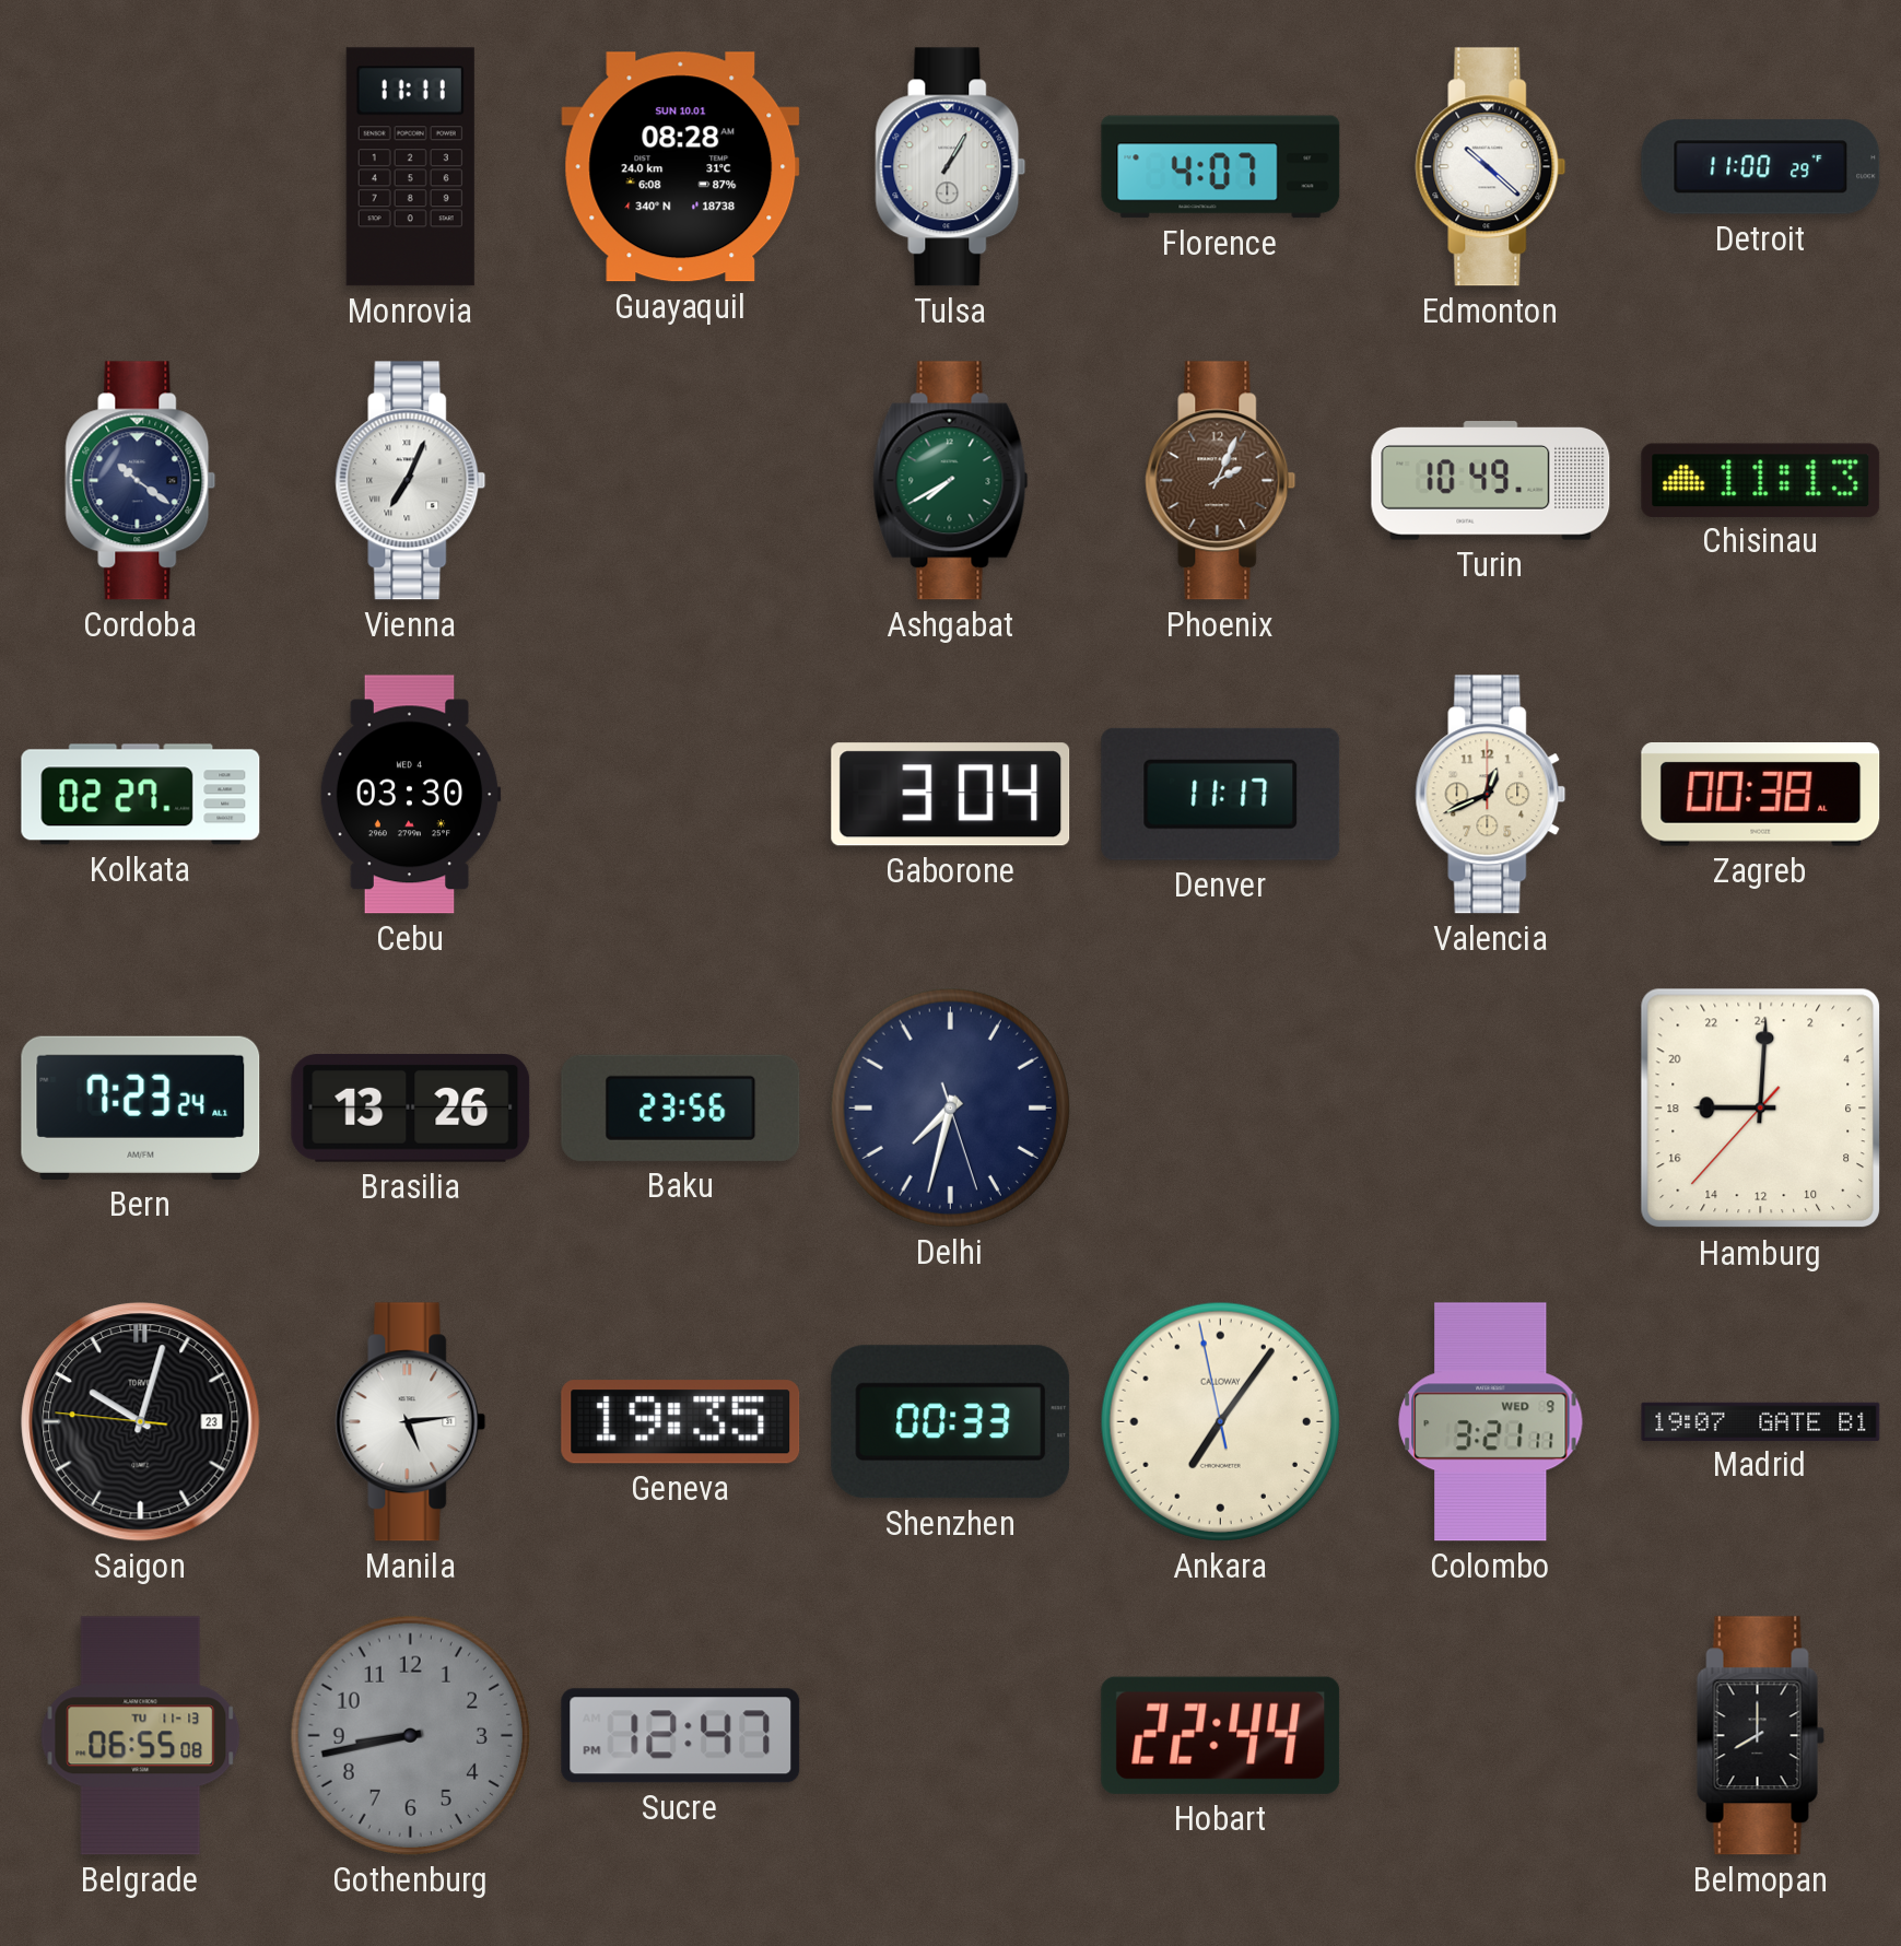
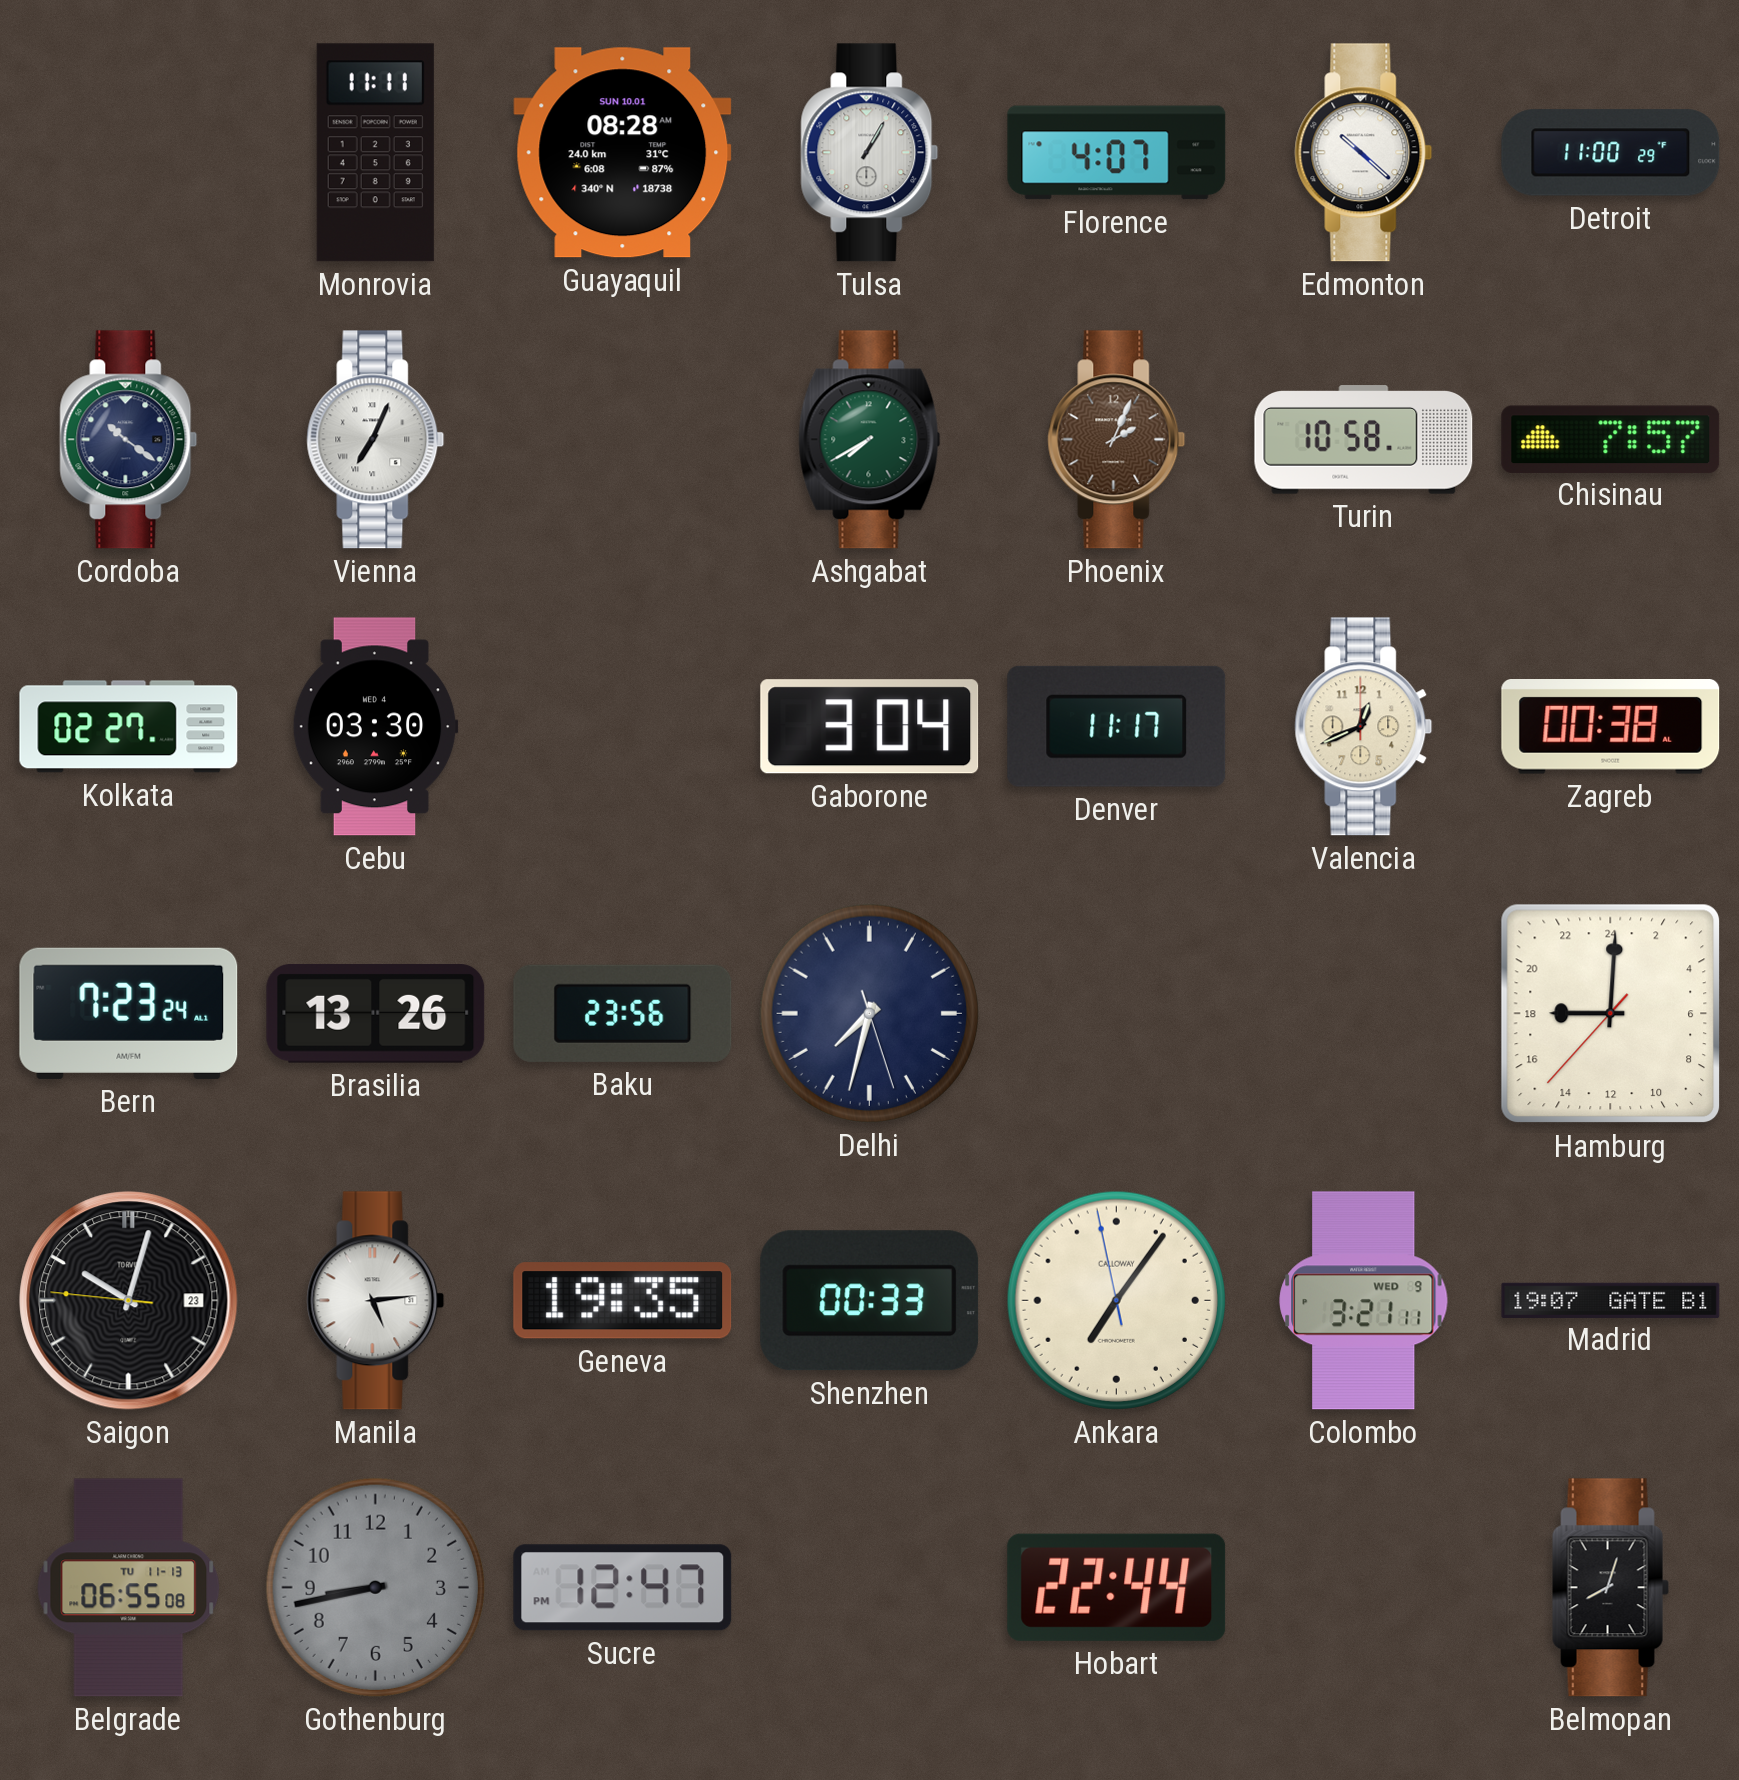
Turin: 10:49 -> 10:58
Chisinau: 11:13 -> 7:57
Belmopan: 8:00 -> 8:03
